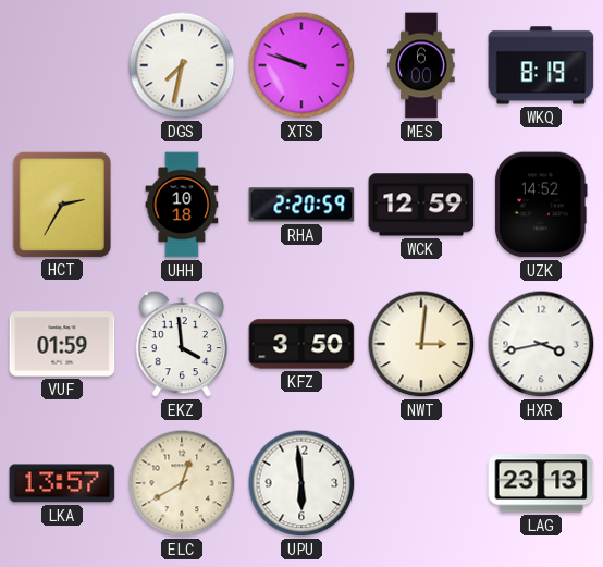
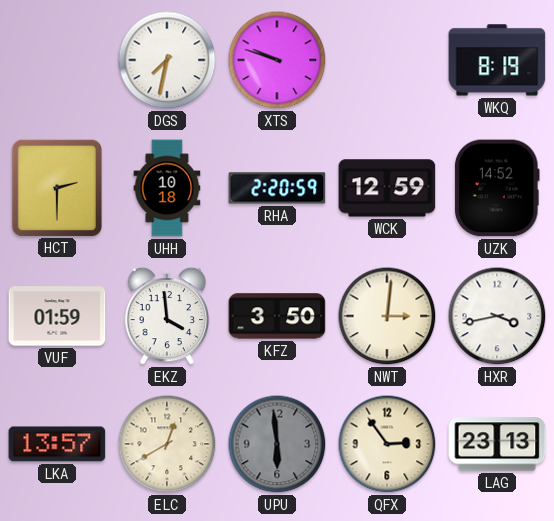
MES: 6:00 -> none
HCT: 2:35 -> 2:30
UPU dial: white -> grey
QFX: none -> 2:54
